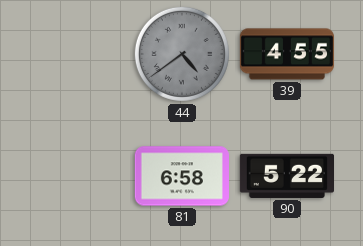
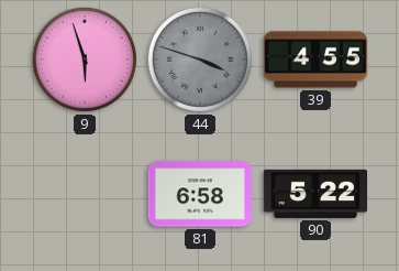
9: none -> 5:57
44: 4:39 -> 3:48
